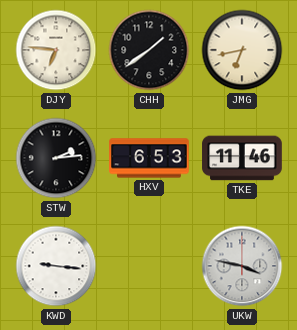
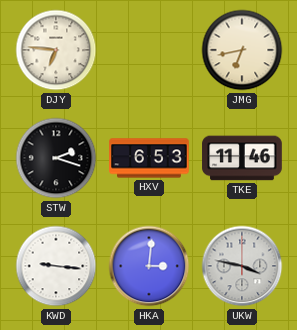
CHH: 1:39 -> none
STW: 2:14 -> 2:18
HKA: none -> 3:01
